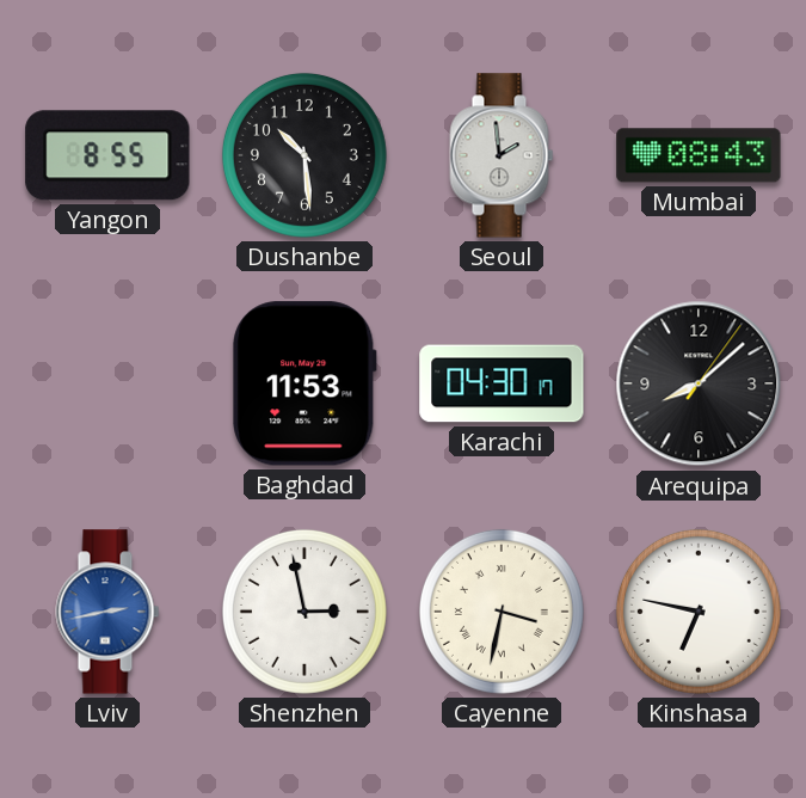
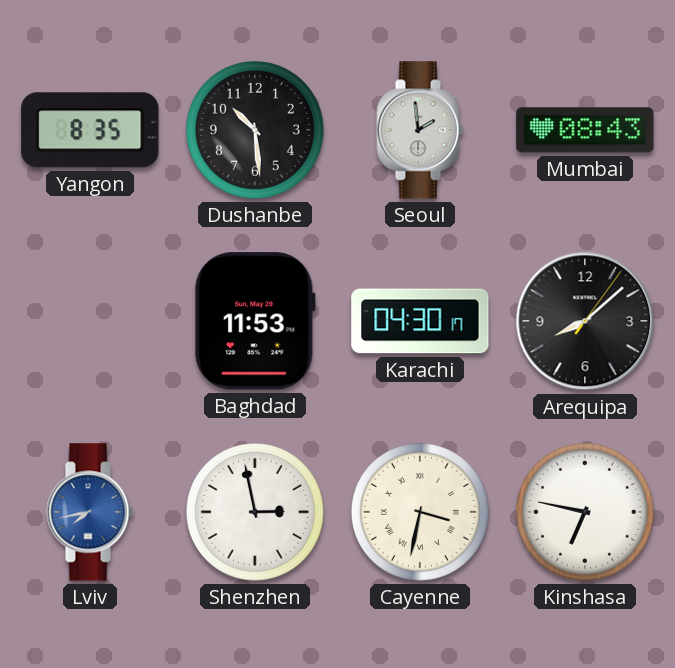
Yangon: 8:55 -> 8:35
Lviv: 2:43 -> 7:43
